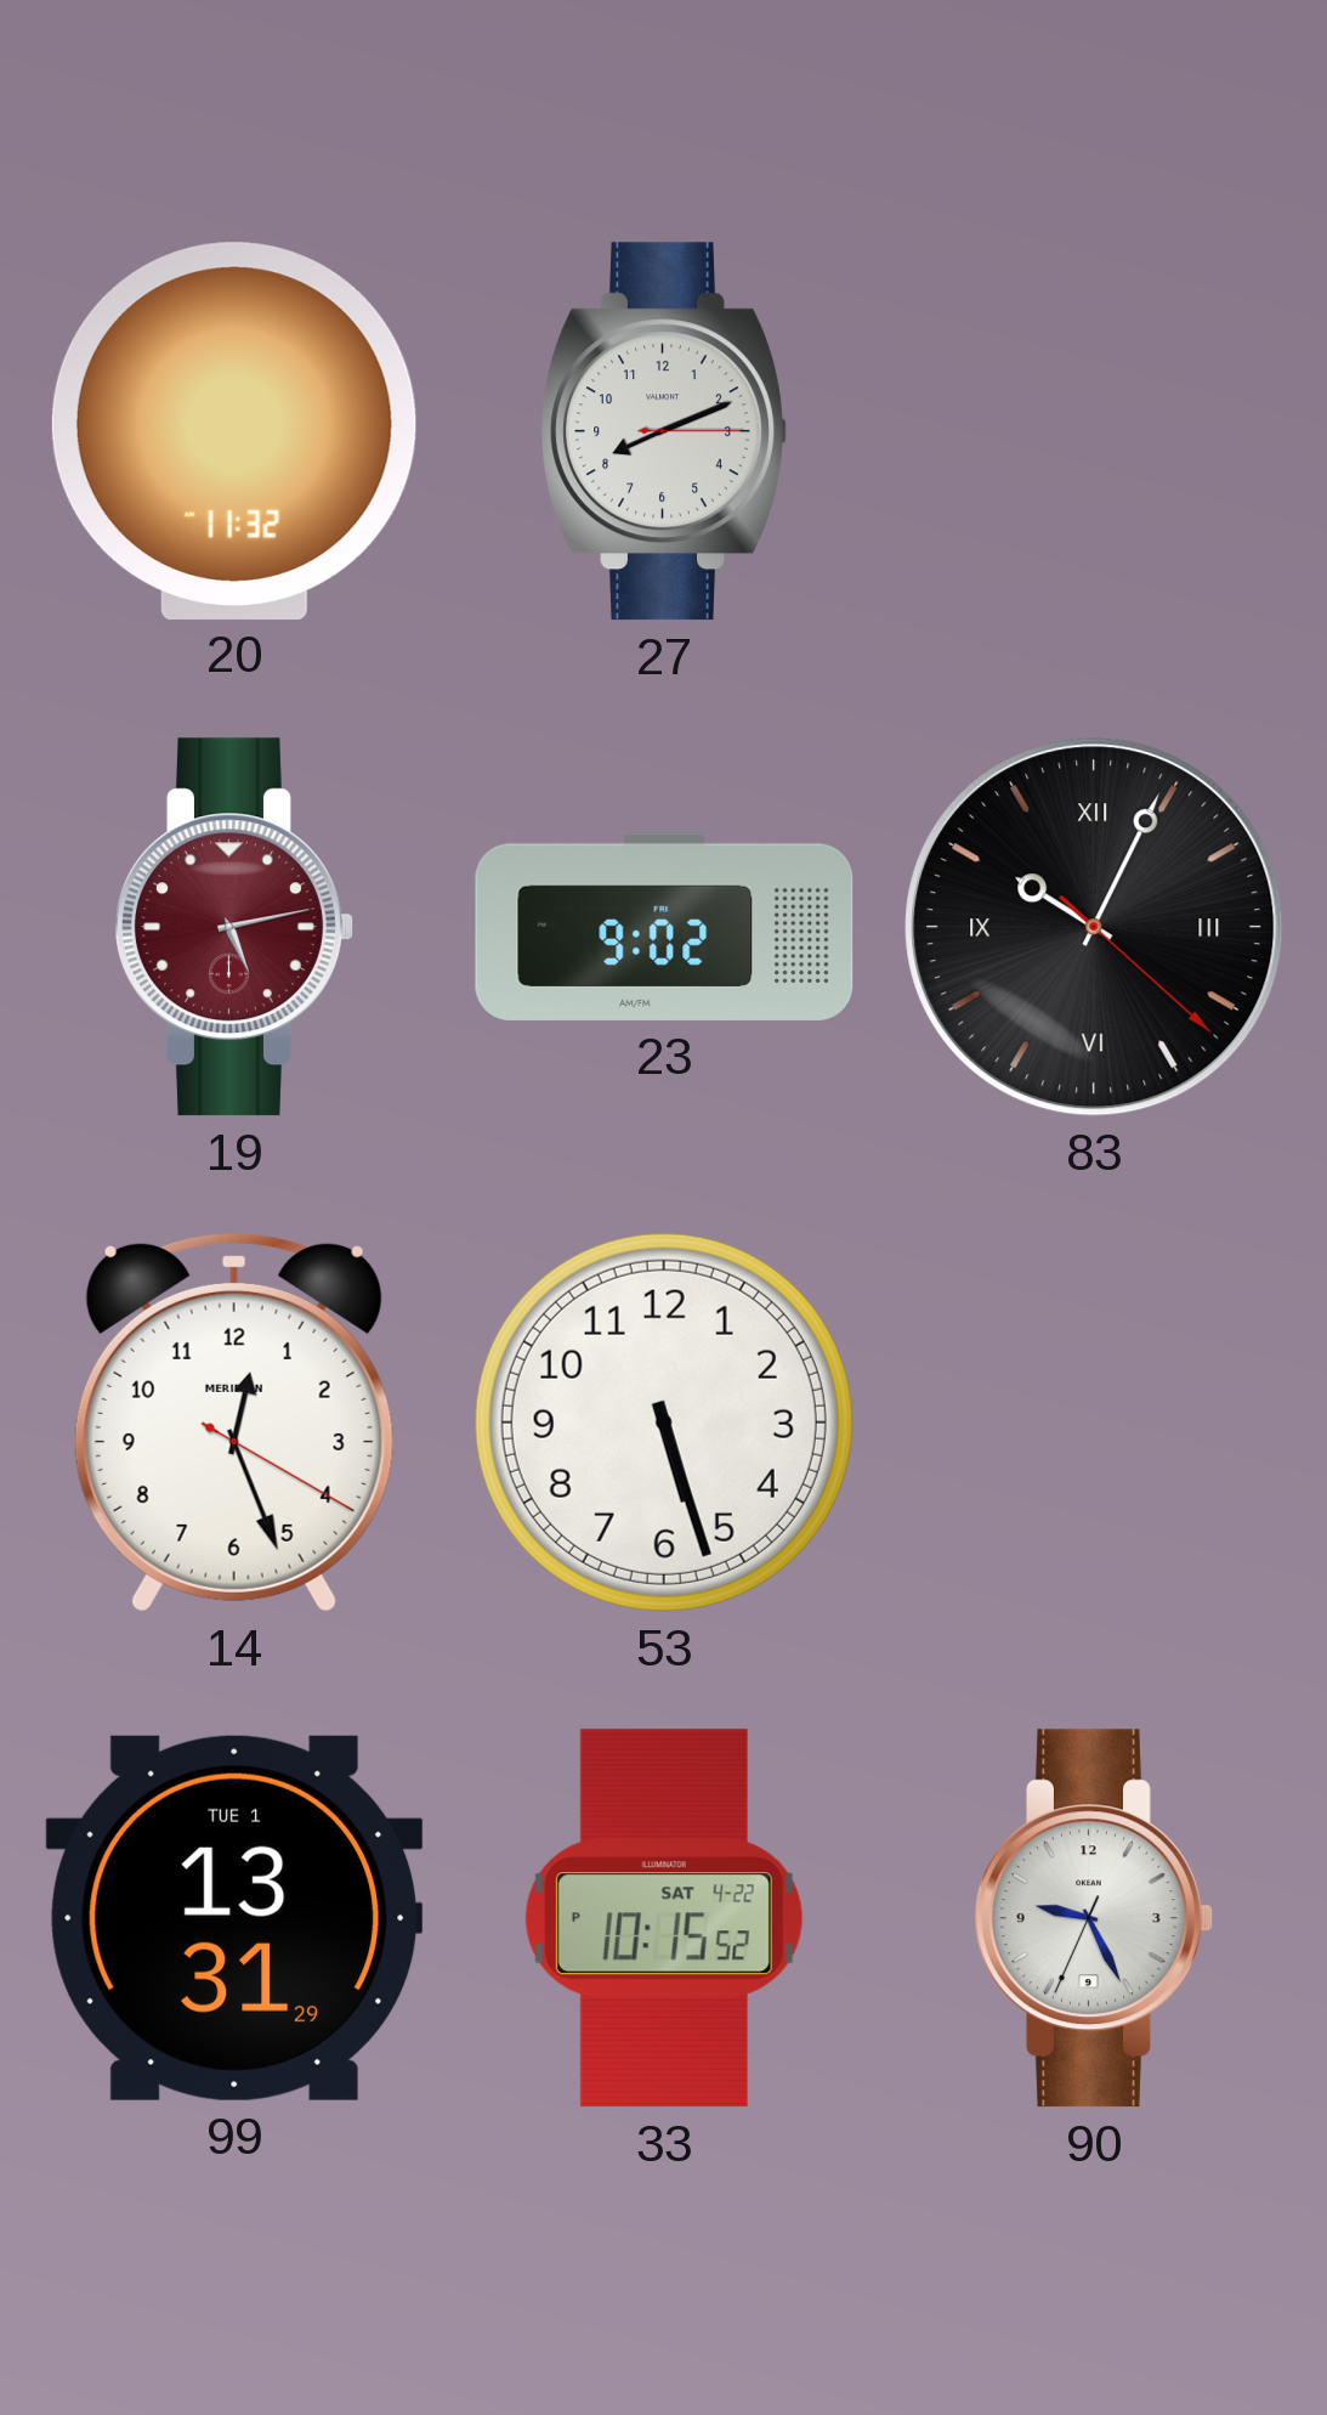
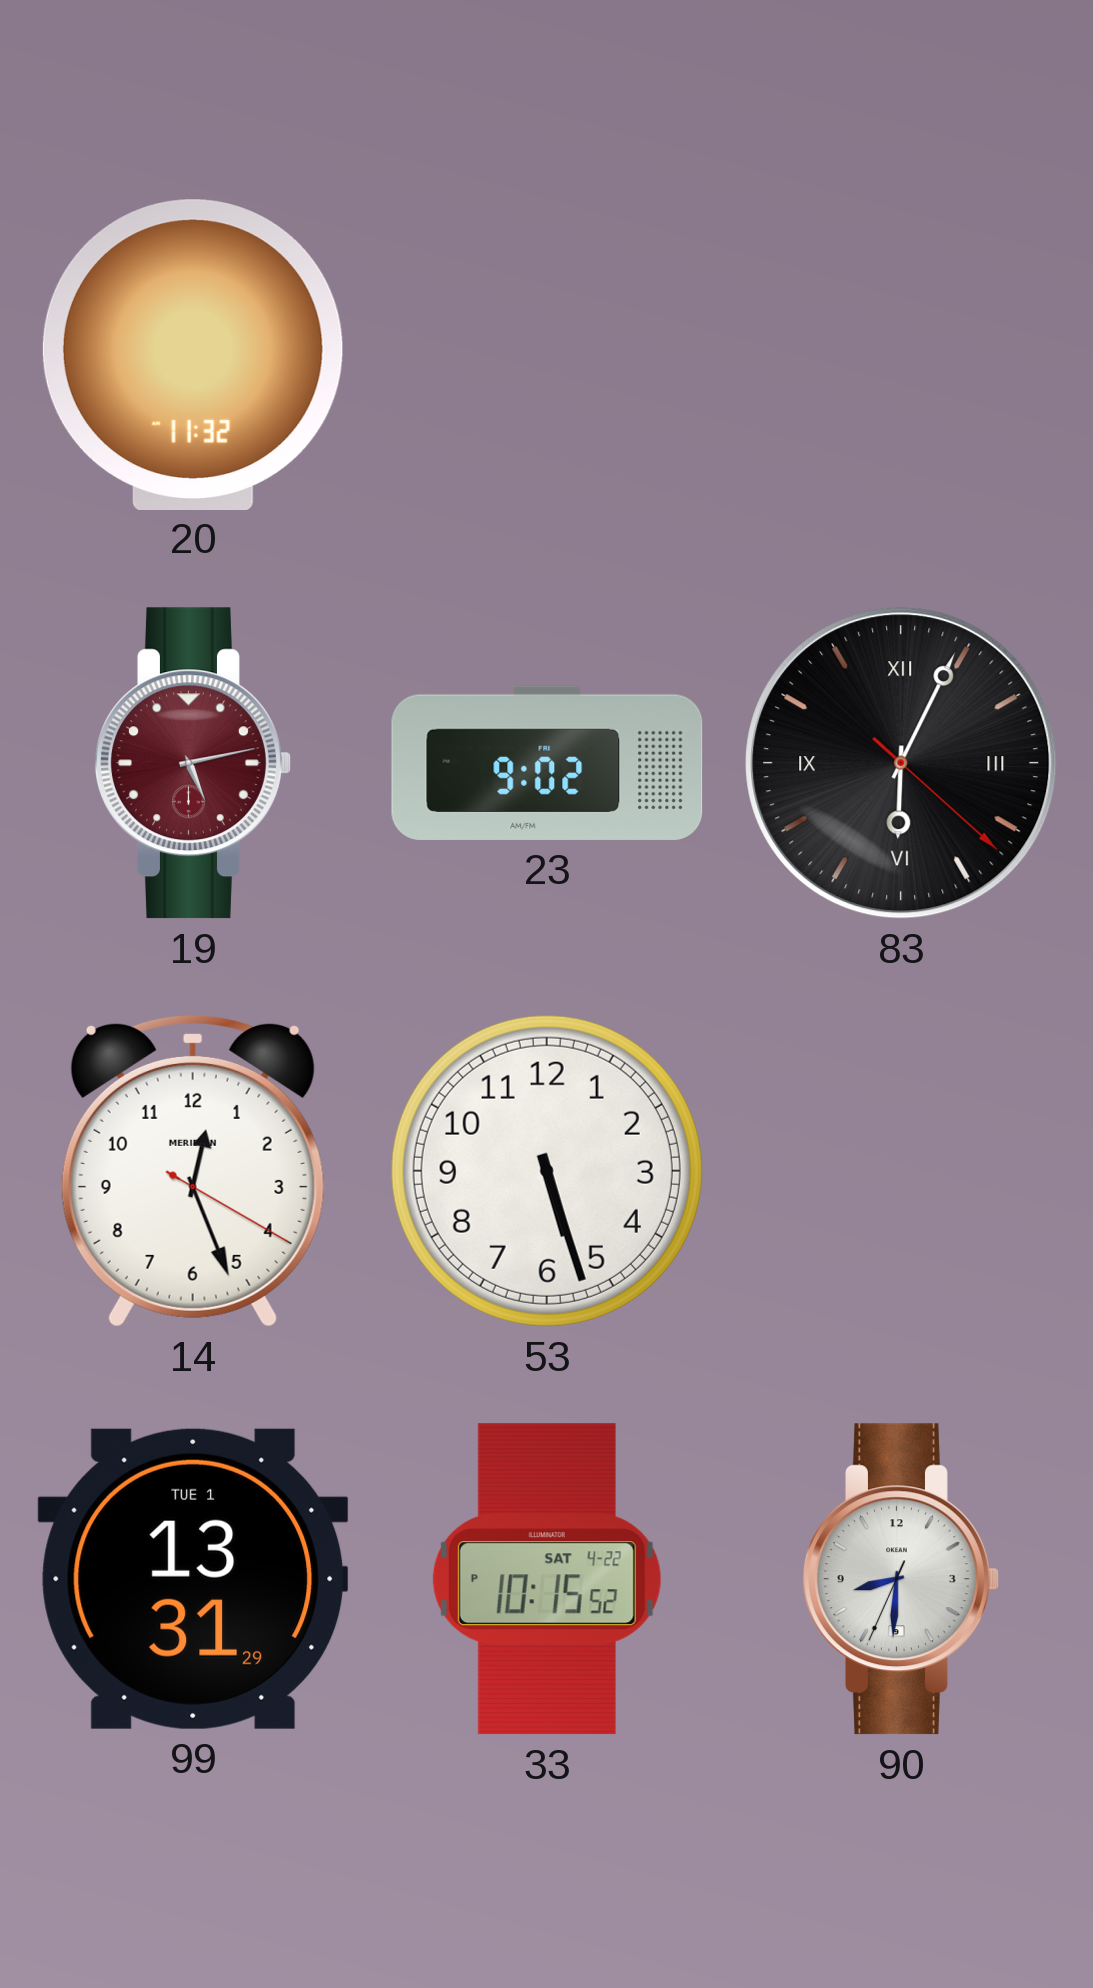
27: 8:11 -> none
83: 10:04 -> 6:04
90: 9:25 -> 8:30
